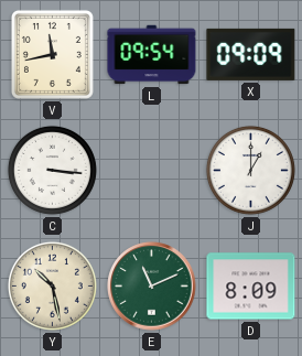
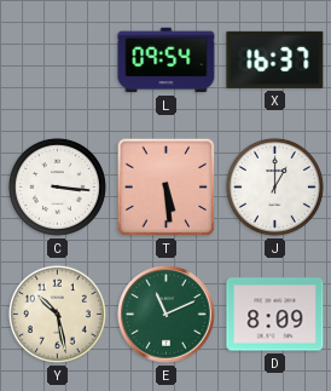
V: 11:43 -> none
X: 09:09 -> 16:37
T: none -> 5:29
